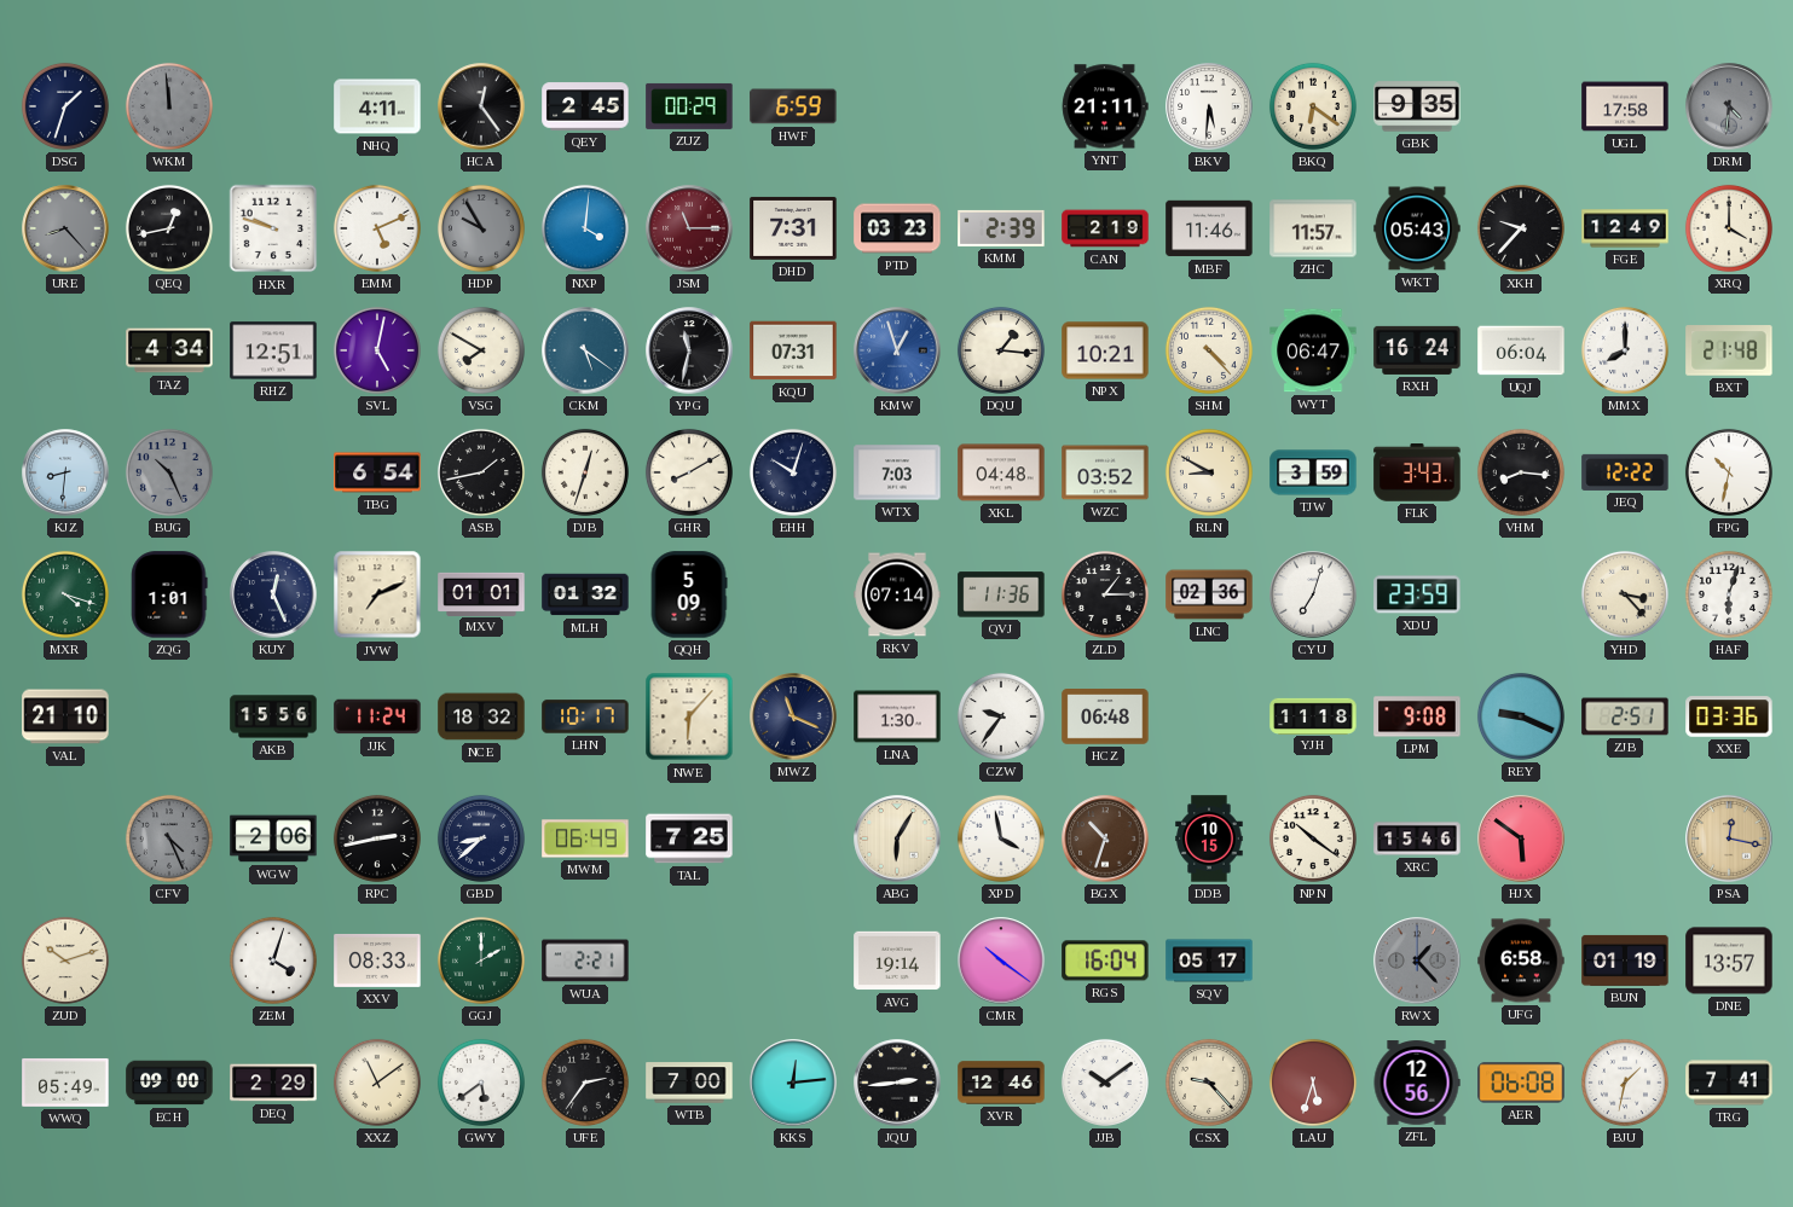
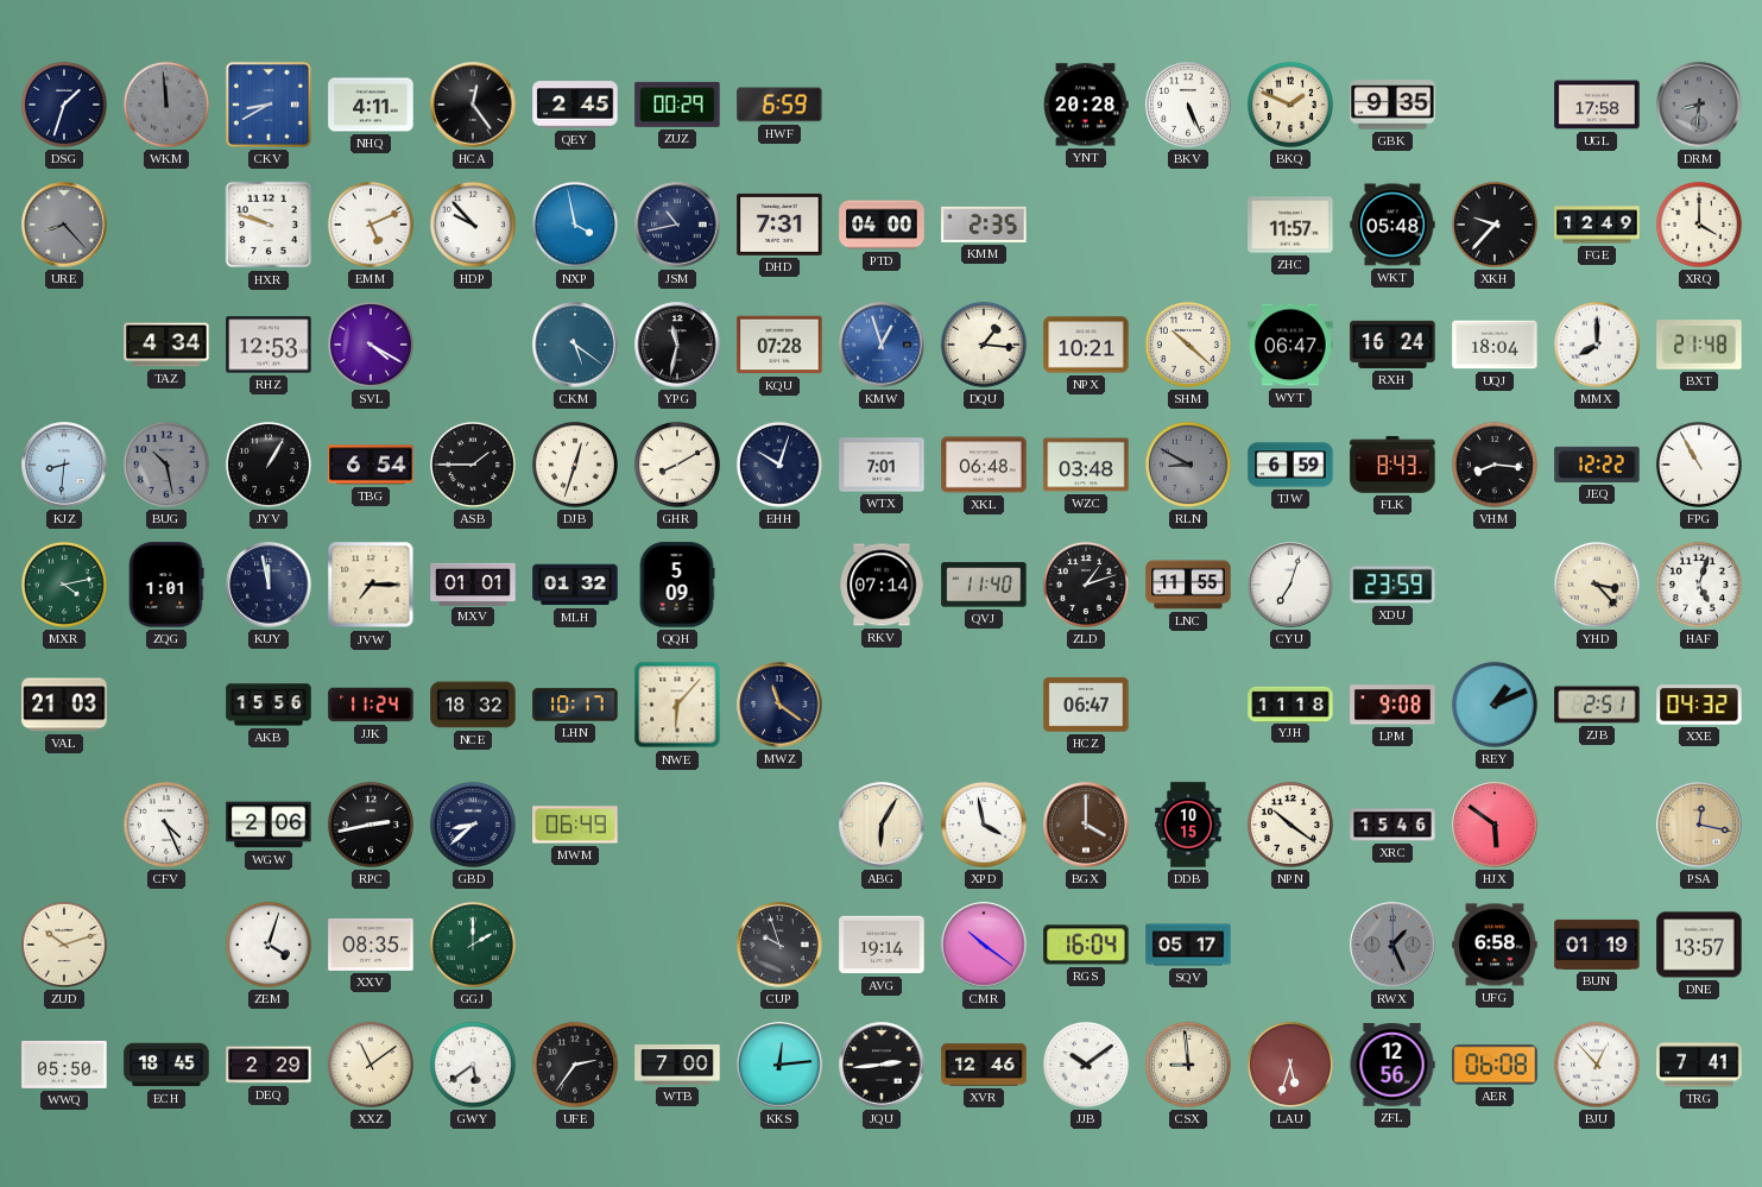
CKV: none -> 8:40
YNT: 21:11 -> 20:28
BKV: 5:31 -> 5:26
BKQ: 6:21 -> 1:49
DRM: 4:31 -> 8:31
QEQ: 12:43 -> none
HDP: 9:55 -> 9:53
HDP dial: grey -> white
NXP: 4:01 -> 3:58
JSM: 11:15 -> 10:43
JSM dial: burgundy -> navy
PTD: 03:23 -> 04:00
KMM: 2:39 -> 2:35
CAN: 2:19 -> none
MBF: 11:46 -> none
WKT: 05:43 -> 05:48
RHZ: 12:51 -> 12:53
SVL: 5:02 -> 4:20
VSG: 7:50 -> none
KQU: 07:31 -> 07:28
SHM: 4:23 -> 10:22
UQJ: 06:04 -> 18:04
BUG: 10:26 -> 10:28
JYV: none -> 1:05
ASB: 1:43 -> 1:45
WTX: 7:03 -> 7:01
XKL: 04:48 -> 06:48
WZC: 03:52 -> 03:48
RLN dial: cream -> grey
TJW: 3:59 -> 6:59
FLK: 3:43 -> 8:43
FPG: 10:32 -> 10:55
MXR: 4:18 -> 4:13
KUY: 12:26 -> 11:58
JVW: 7:11 -> 7:15
QVJ: 11:36 -> 11:40
ZLD: 1:15 -> 1:12
LNC: 02:36 -> 11:55
HAF: 6:03 -> 5:03
VAL: 21:10 -> 21:03
MWZ: 11:19 -> 11:21
LNA: 1:30 -> none
CZW: 9:36 -> none
HCZ: 06:48 -> 06:47
REY: 9:19 -> 1:11
XXE: 03:36 -> 04:32
CFV dial: grey -> white
TAL: 7:25 -> none
BGX: 10:33 -> 4:00
XXV: 08:33 -> 08:35
WUA: 2:21 -> none
CUP: none -> 9:57
RWX: 1:23 -> 1:26
WWQ: 05:49 -> 05:50
ECH: 09:00 -> 18:45
CSX: 9:23 -> 8:59
BJU: 1:32 -> 12:53
